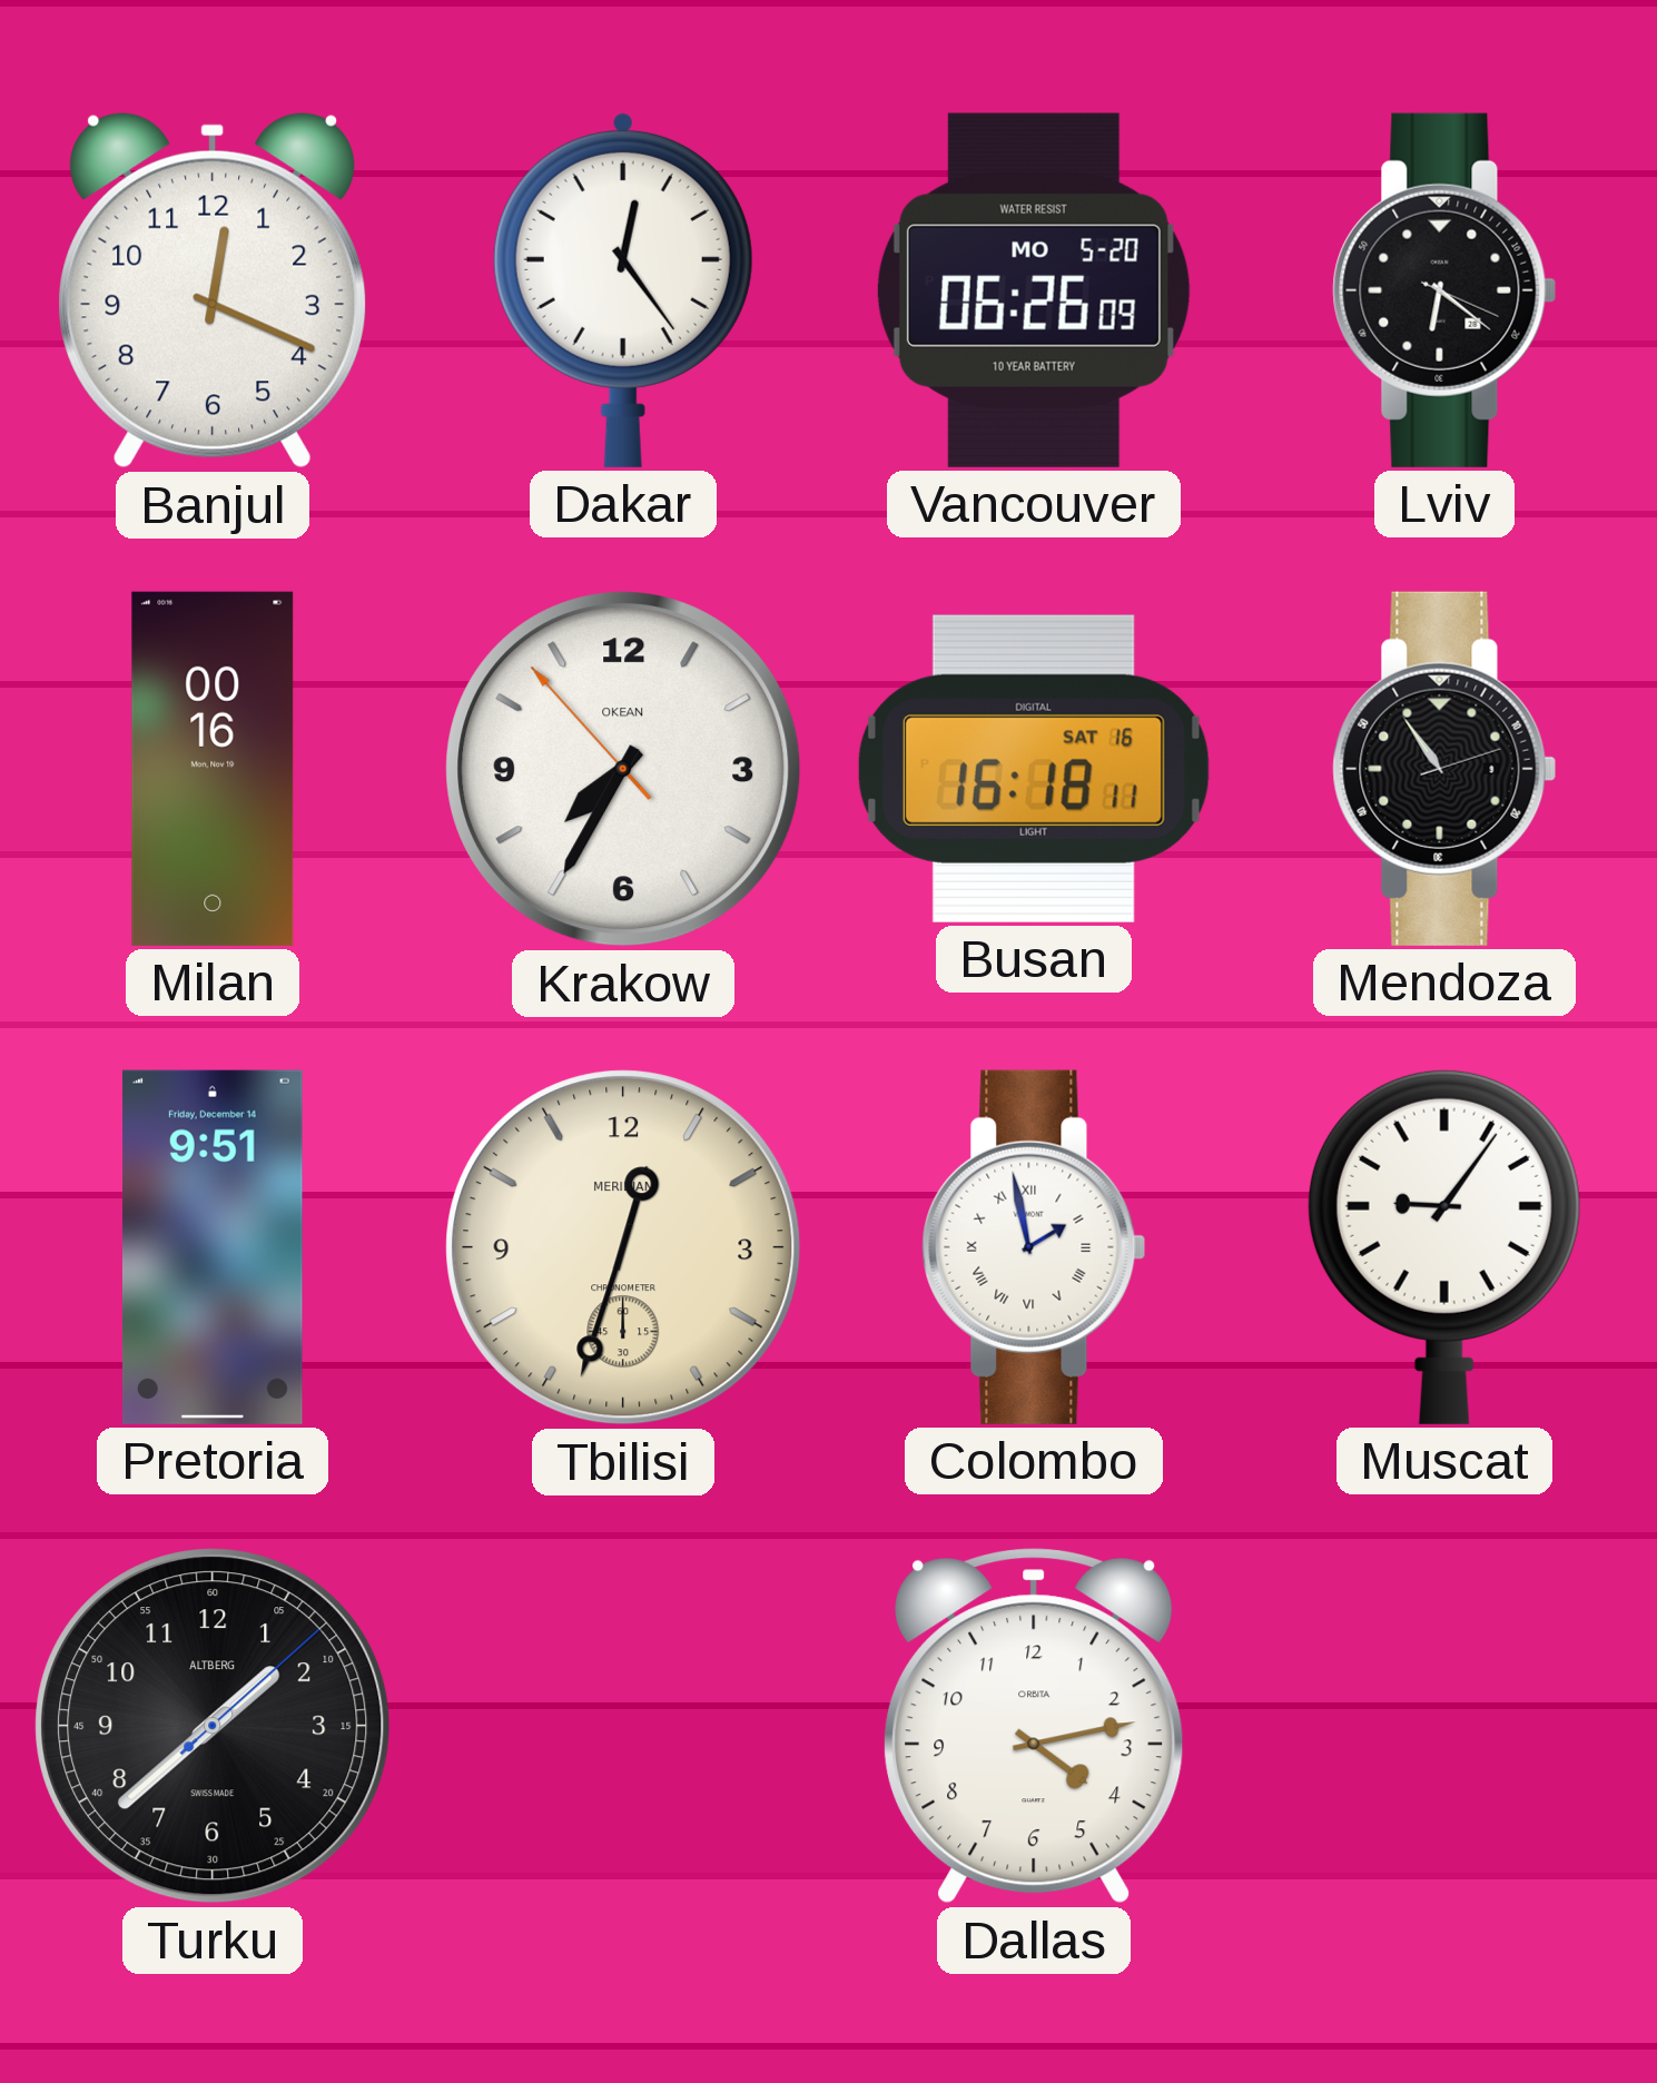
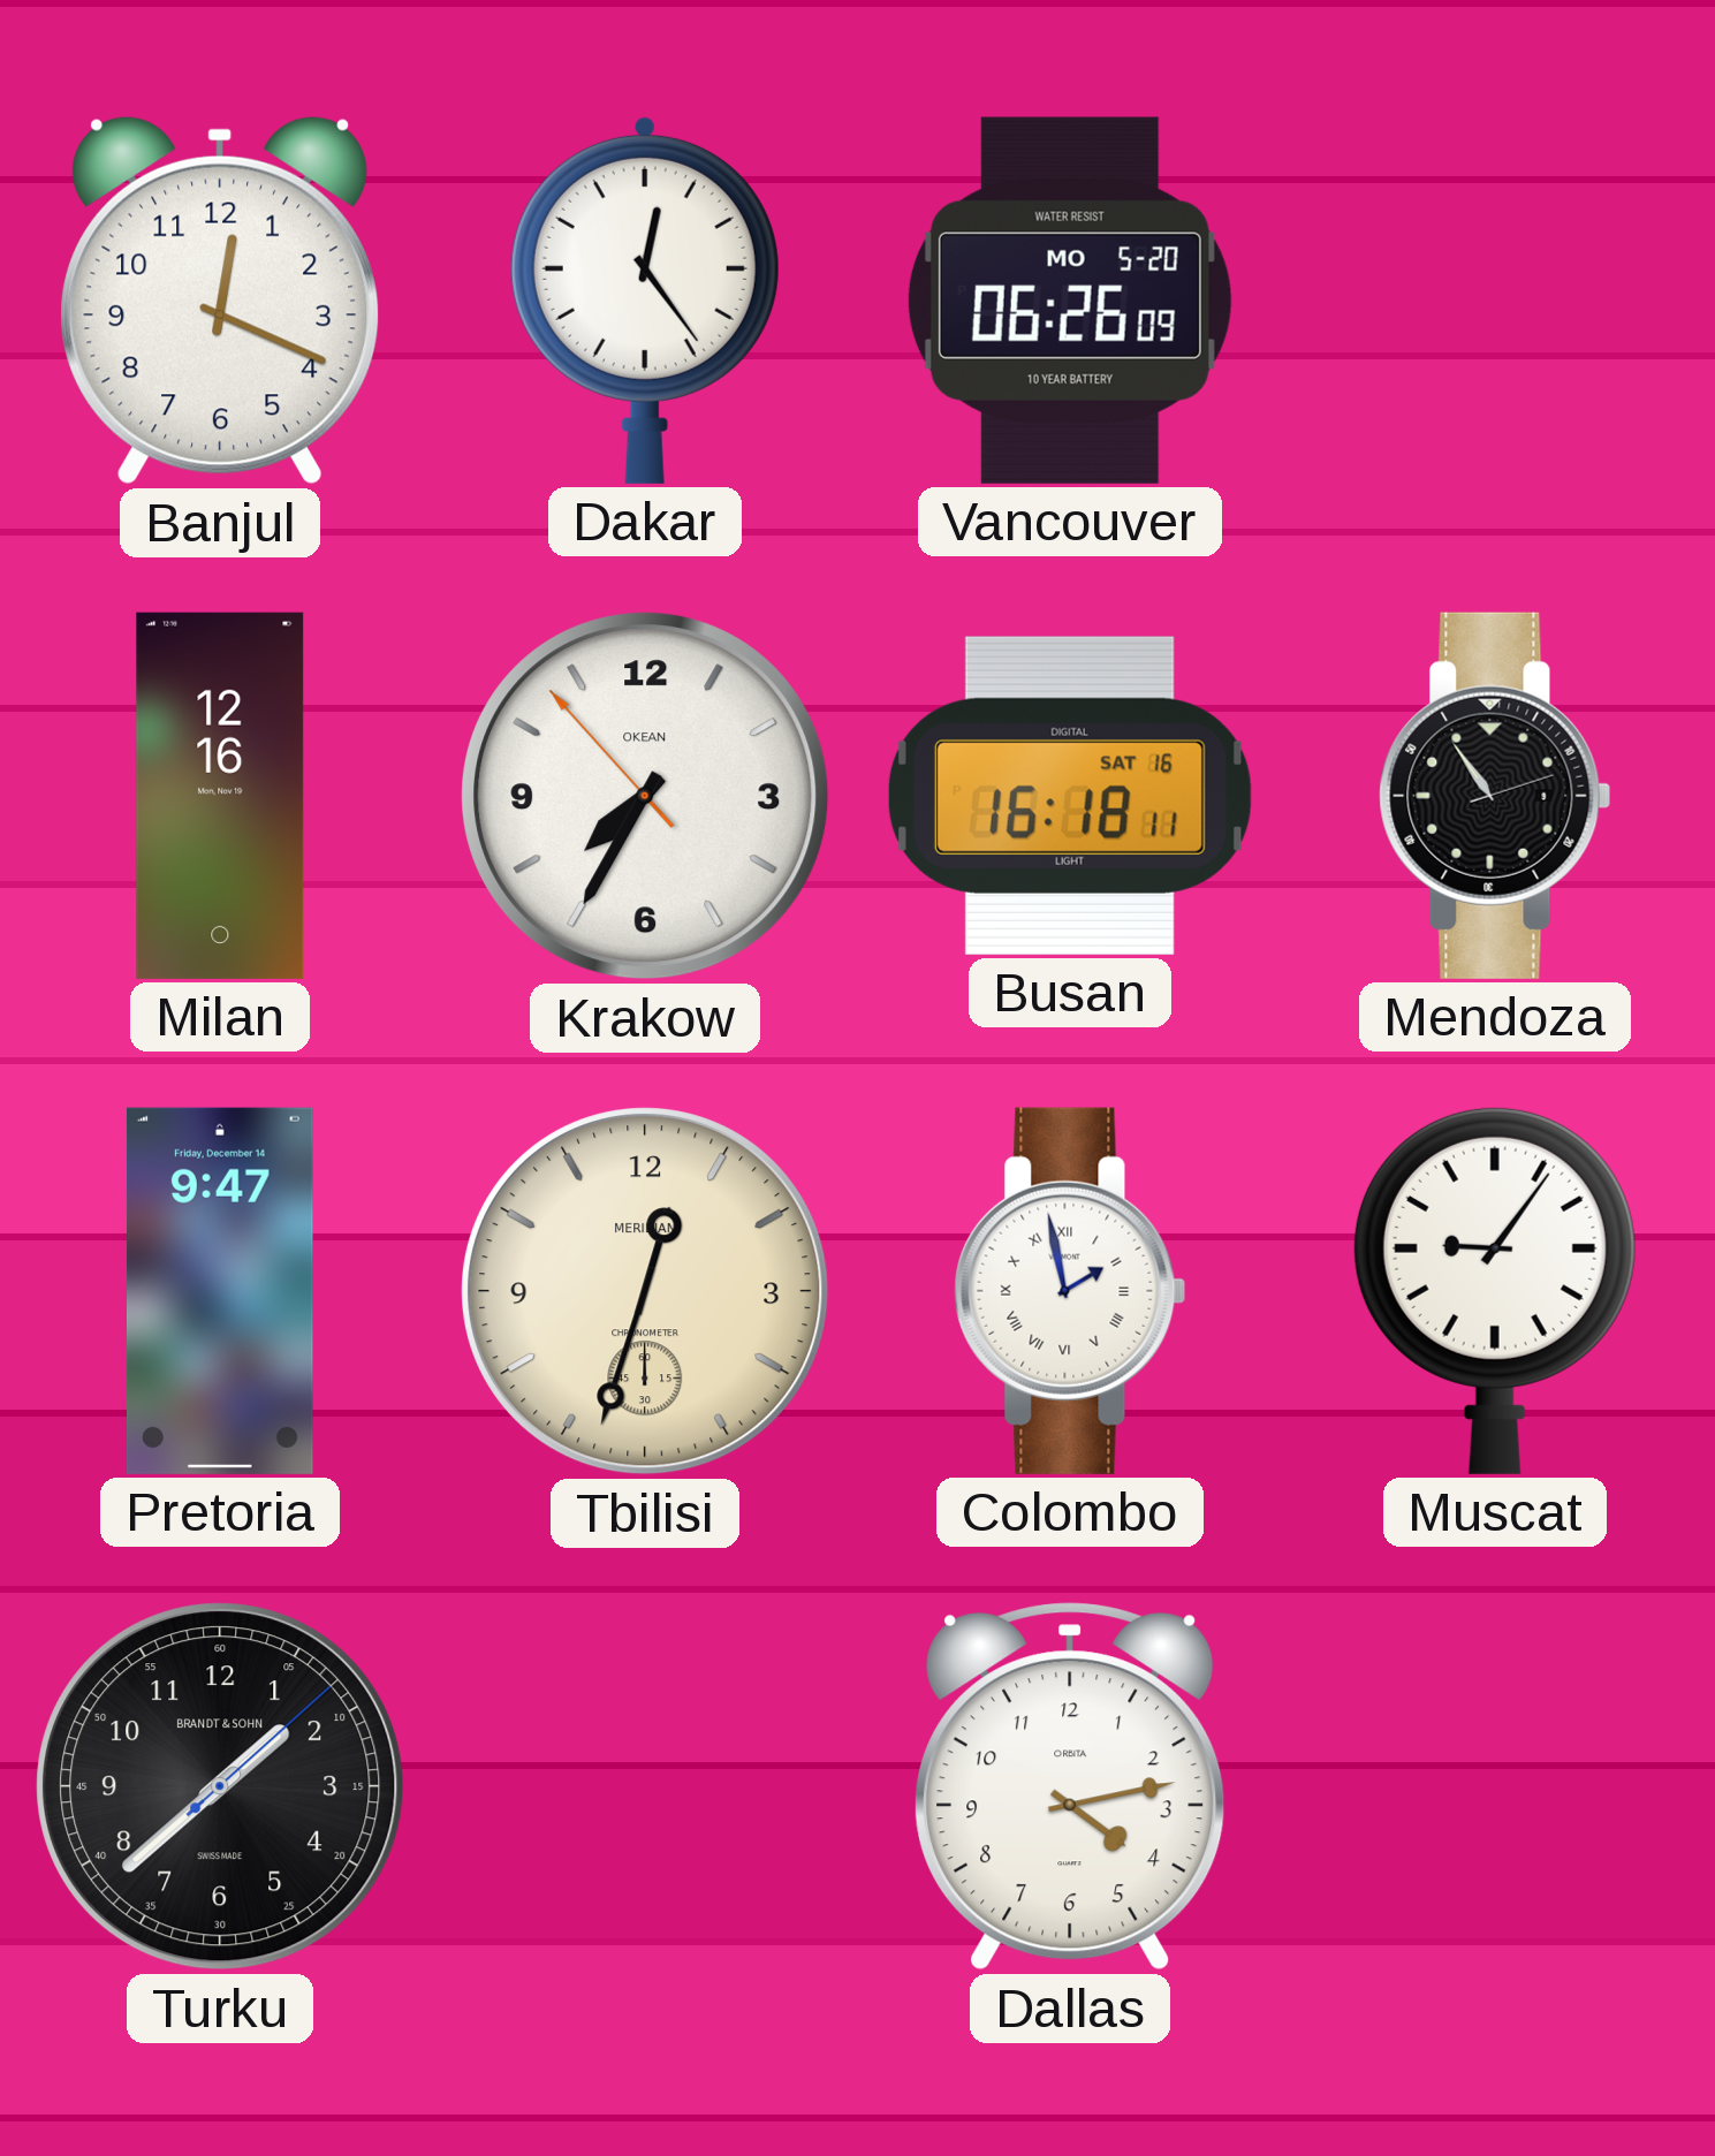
Lviv: 6:21 -> none
Milan: 00:16 -> 12:16
Pretoria: 9:51 -> 9:47
Turku brand: ALTBERG -> BRANDT & SOHN
